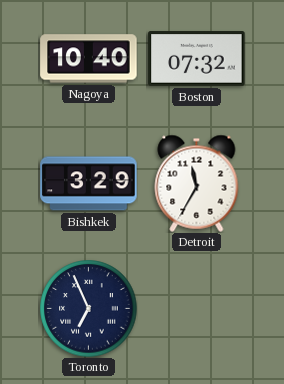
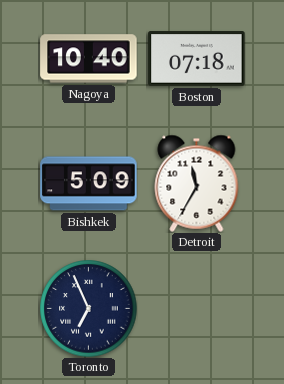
Boston: 07:32 -> 07:18
Bishkek: 3:29 -> 5:09
